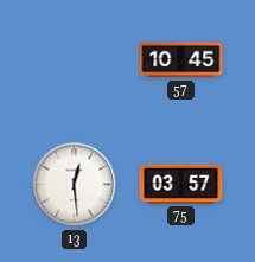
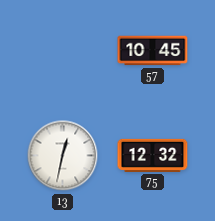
13: 12:29 -> 12:32
75: 03:57 -> 12:32
